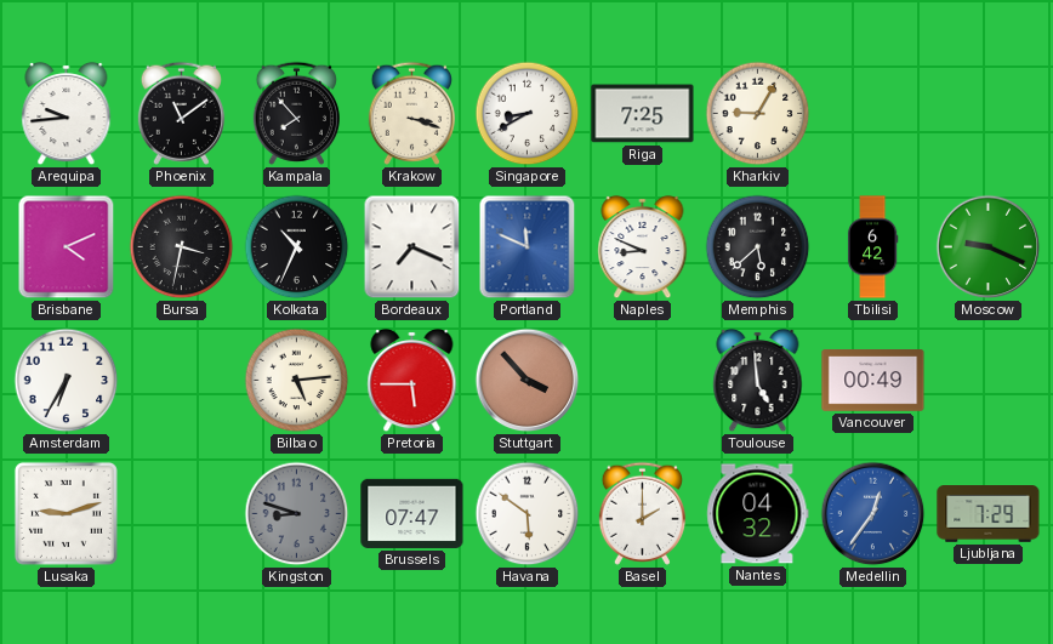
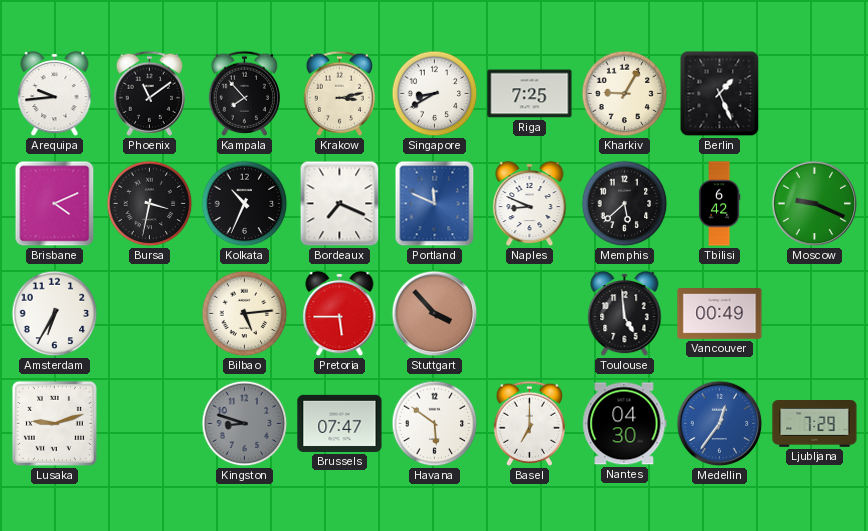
Krakow: 3:18 -> 3:13
Berlin: none -> 1:26
Basel: 2:00 -> 7:00
Nantes: 04:32 -> 04:30
